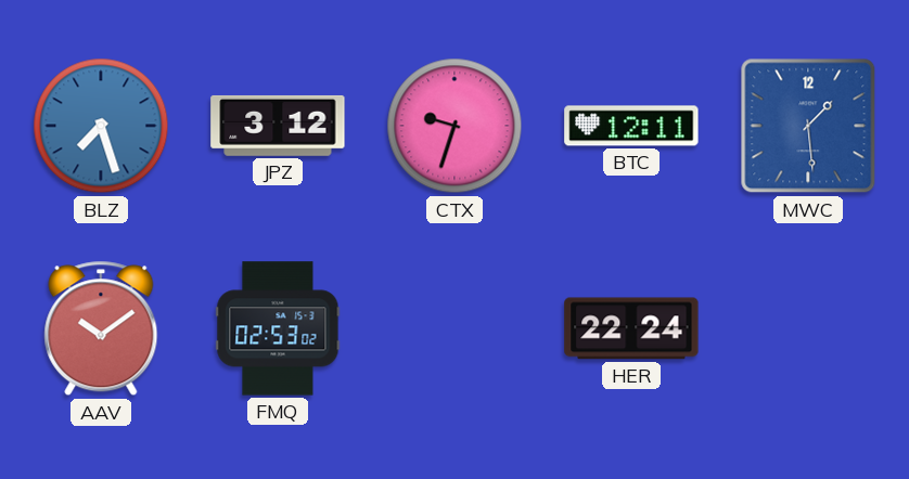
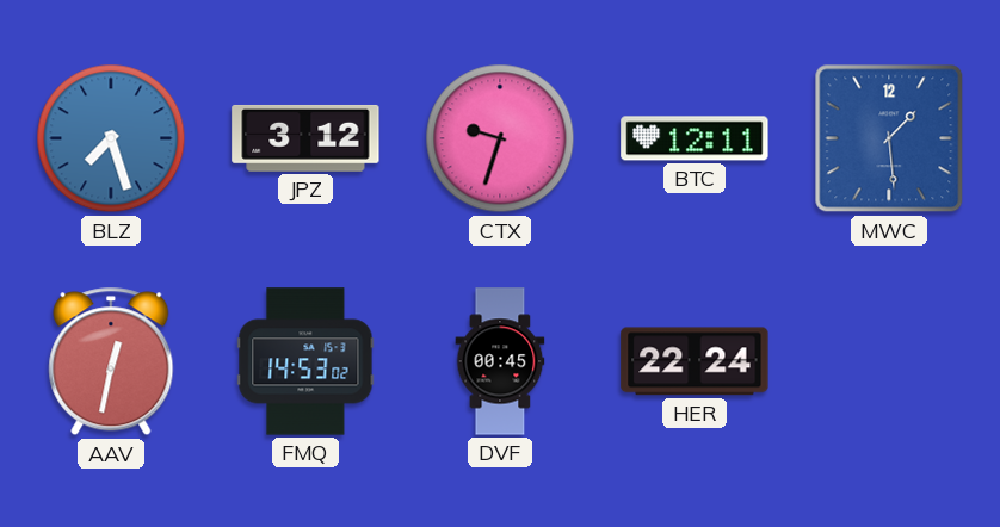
AAV: 10:09 -> 12:32
FMQ: 02:53 -> 14:53
DVF: none -> 00:45
